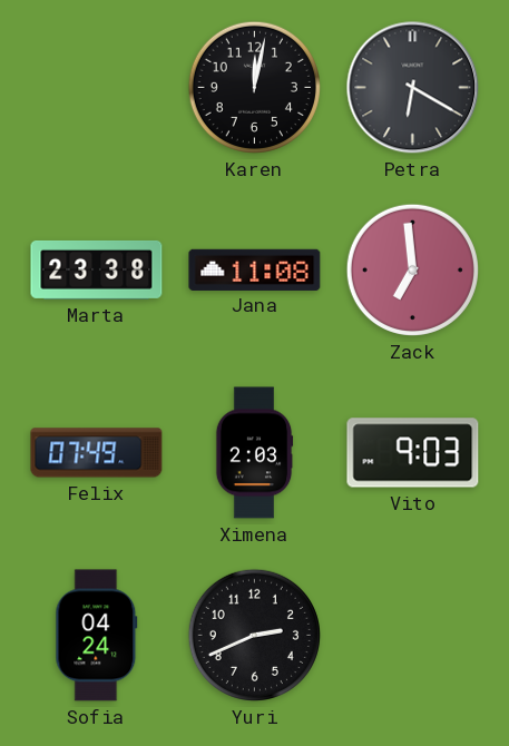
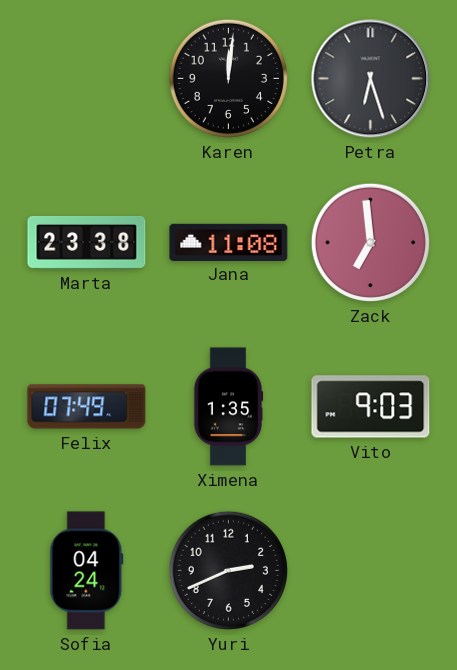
Karen: 12:02 -> 12:01
Petra: 6:20 -> 6:27
Ximena: 2:03 -> 1:35
